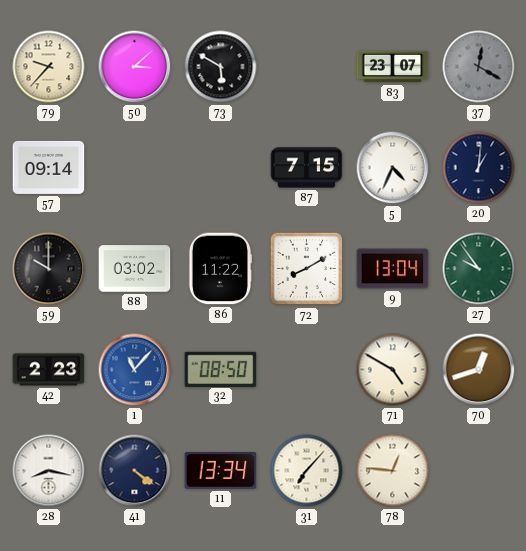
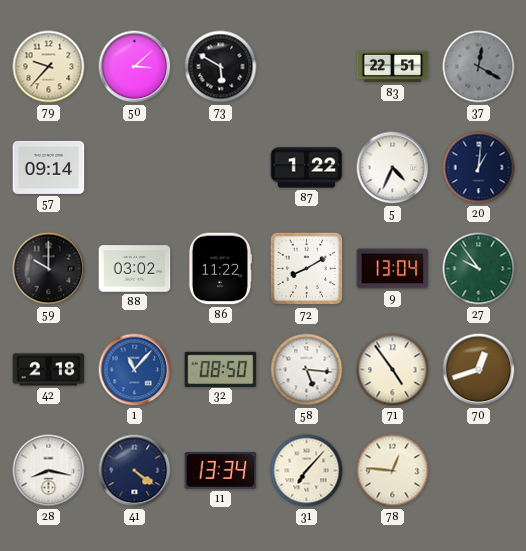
83: 23:07 -> 22:51
87: 7:15 -> 1:22
42: 2:23 -> 2:18
58: none -> 5:16
71: 4:50 -> 4:54
